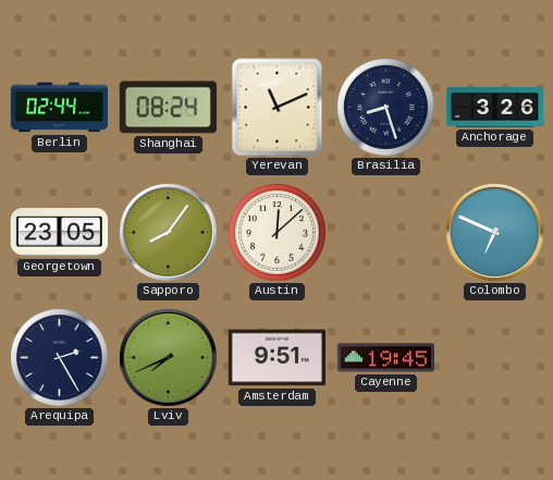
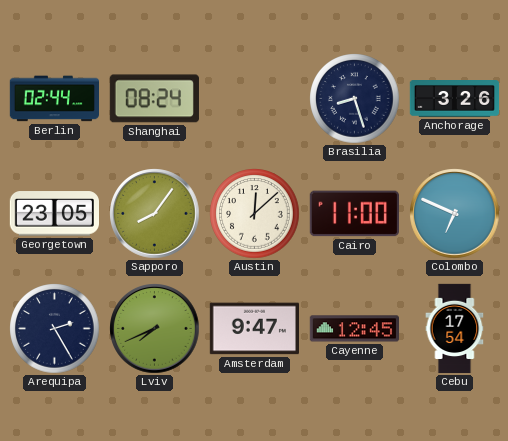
Yerevan: 11:11 -> none
Cairo: none -> 11:00
Amsterdam: 9:51 -> 9:47
Cayenne: 19:45 -> 12:45
Cebu: none -> 17:54
